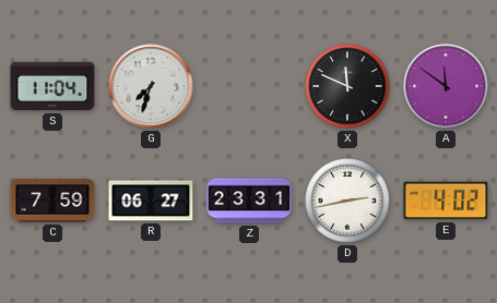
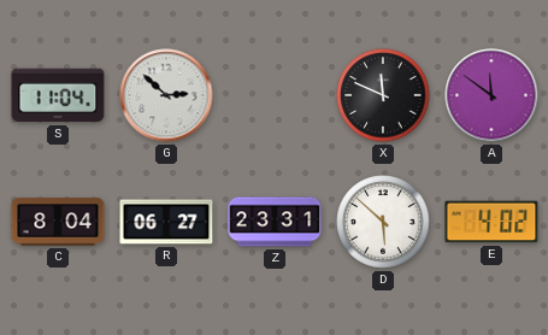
G: 7:33 -> 2:52
C: 7:59 -> 8:04
D: 2:43 -> 5:52
